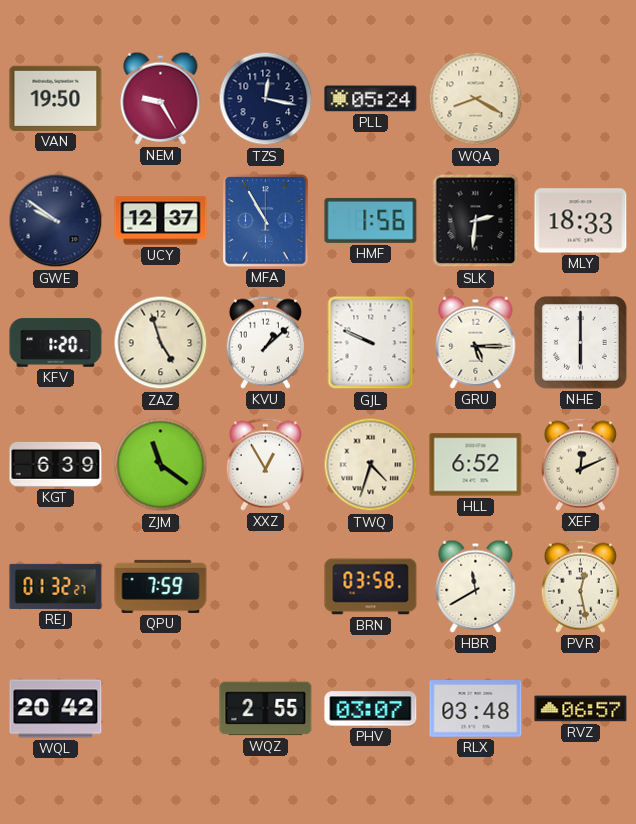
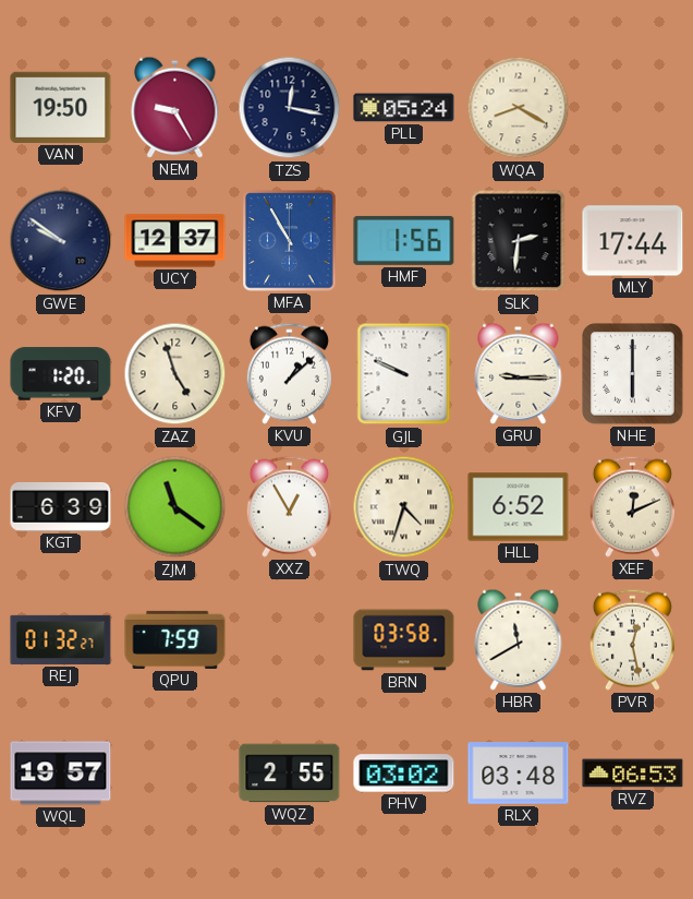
MLY: 18:33 -> 17:44
GRU: 5:15 -> 9:15
WQL: 20:42 -> 19:57
PHV: 03:07 -> 03:02
RVZ: 06:57 -> 06:53
